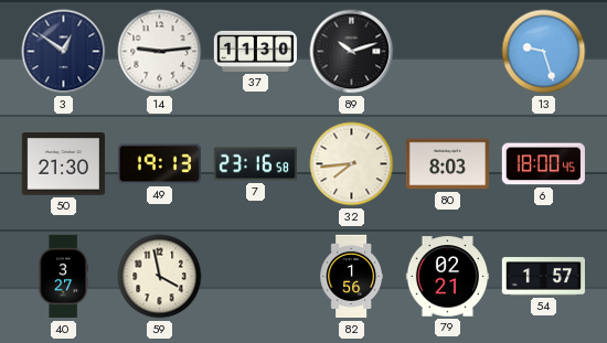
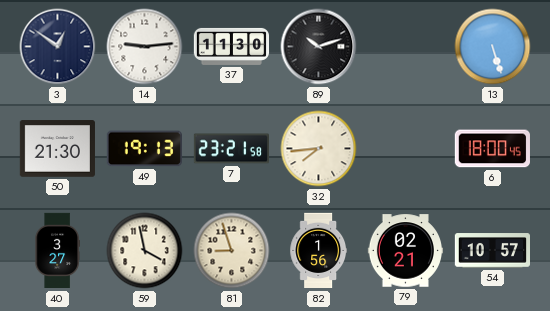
13: 9:27 -> 5:27
7: 23:16 -> 23:21
80: 8:03 -> none
81: none -> 8:57
54: 1:57 -> 10:57
